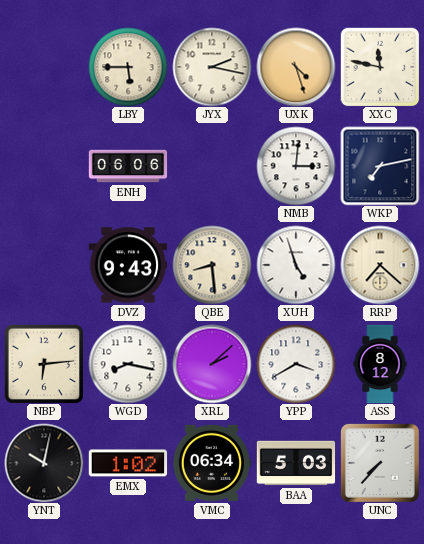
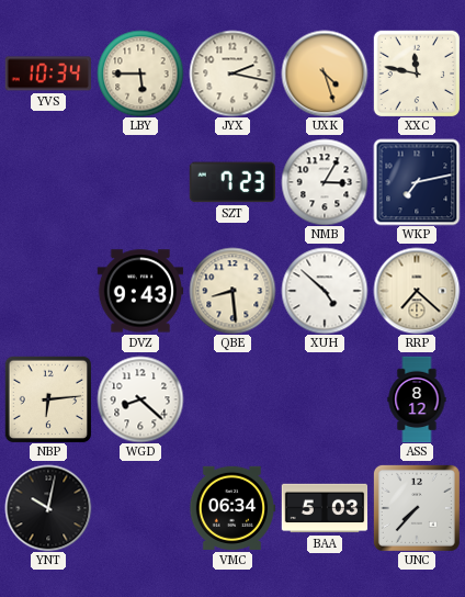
YVS: none -> 10:34
ENH: 06:06 -> none
SZT: none -> 7:23
NMB: 3:01 -> 3:05
XUH: 4:57 -> 4:52
WGD: 8:17 -> 8:22
XRL: 2:08 -> none
YPP: 3:40 -> none
EMX: 1:02 -> none
